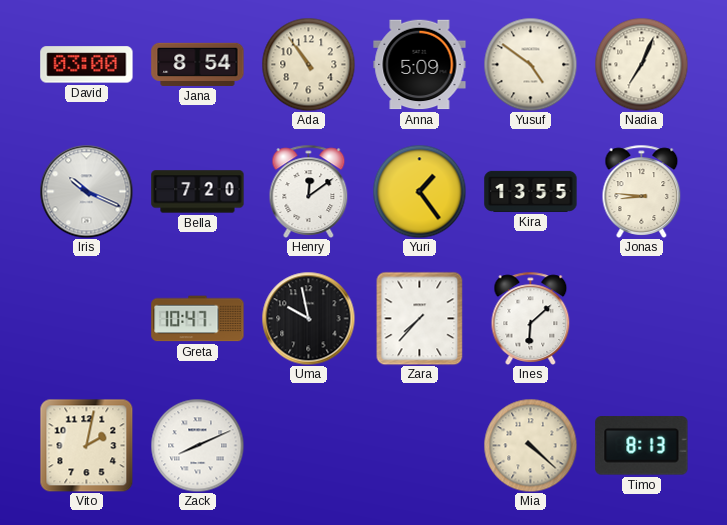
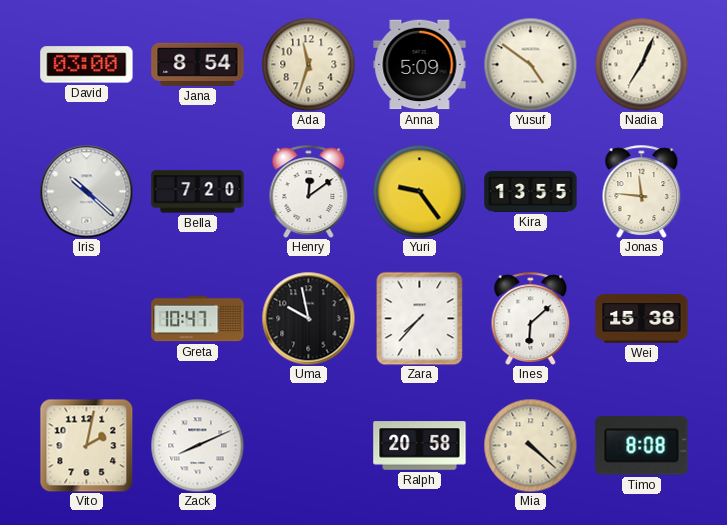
Ada: 10:54 -> 11:33
Iris: 10:19 -> 10:22
Yuri: 1:24 -> 9:24
Jonas: 8:46 -> 11:46
Wei: none -> 15:38
Ralph: none -> 20:58
Timo: 8:13 -> 8:08
